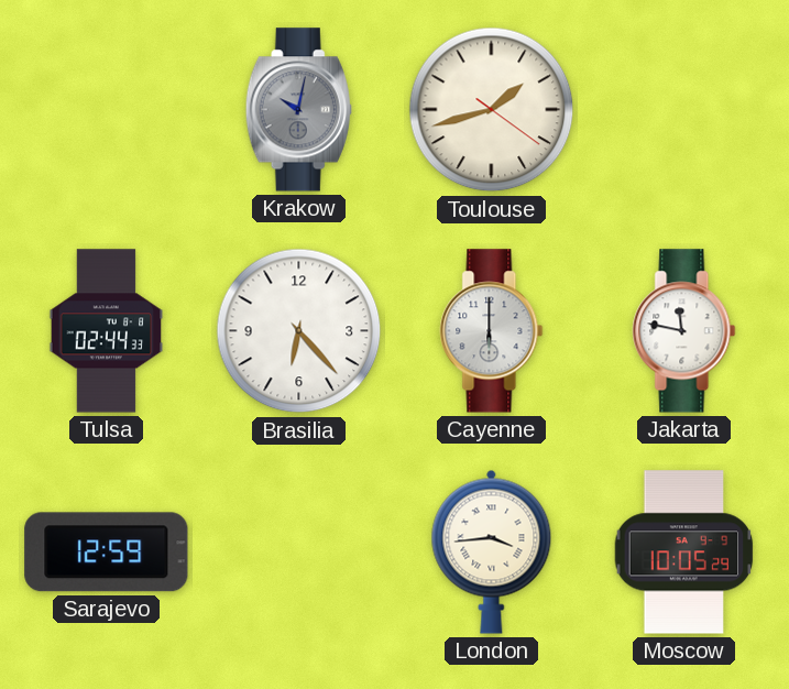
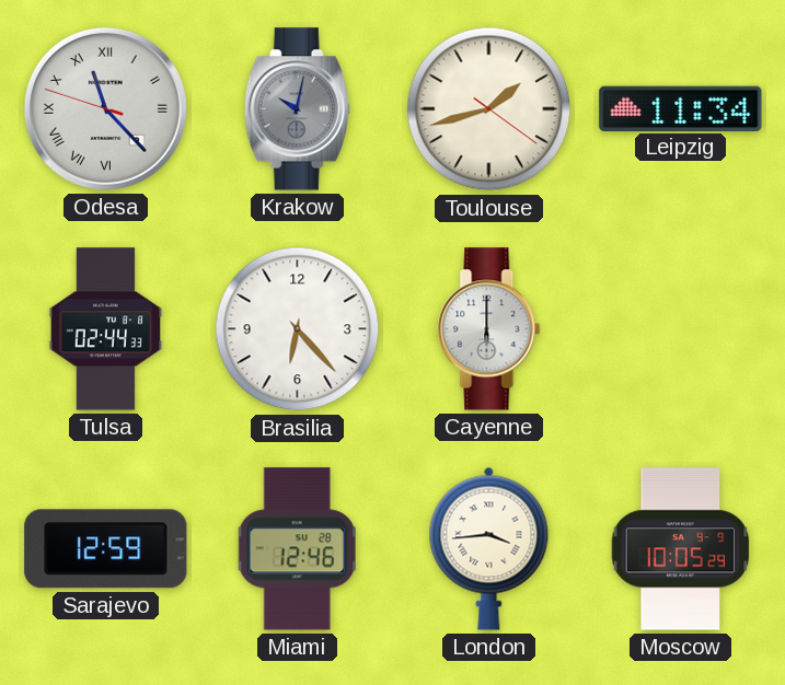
Odesa: none -> 11:22
Leipzig: none -> 11:34
Jakarta: 11:47 -> none
Miami: none -> 12:46
